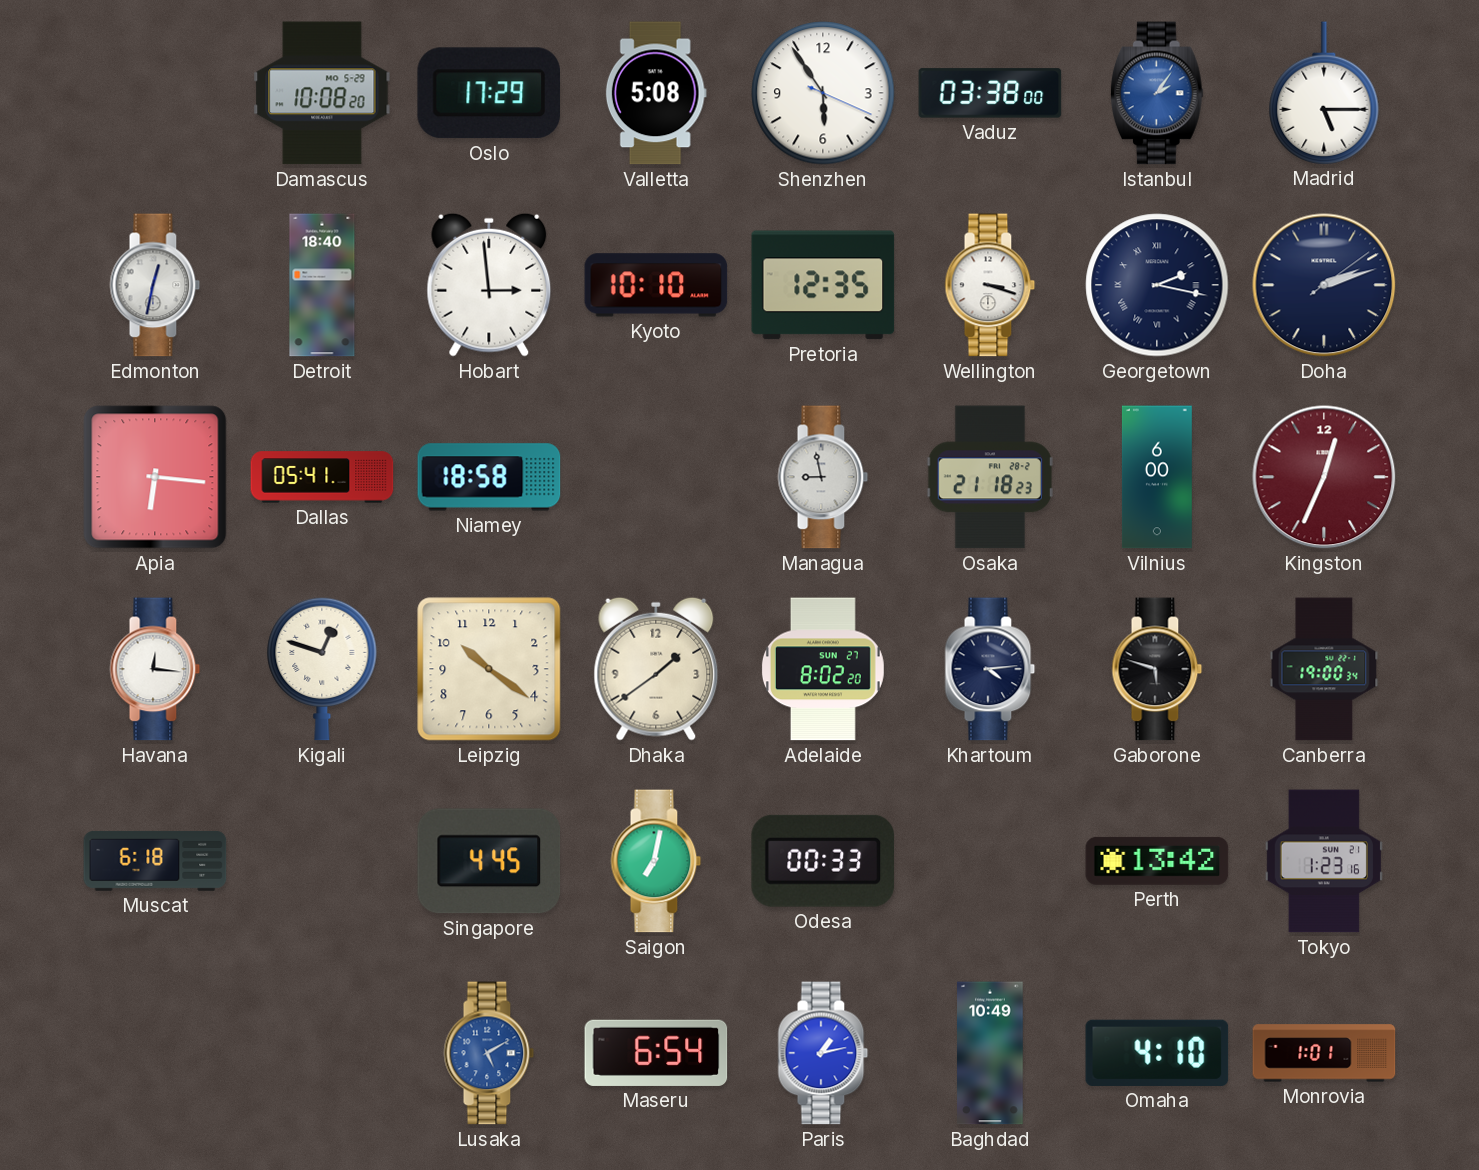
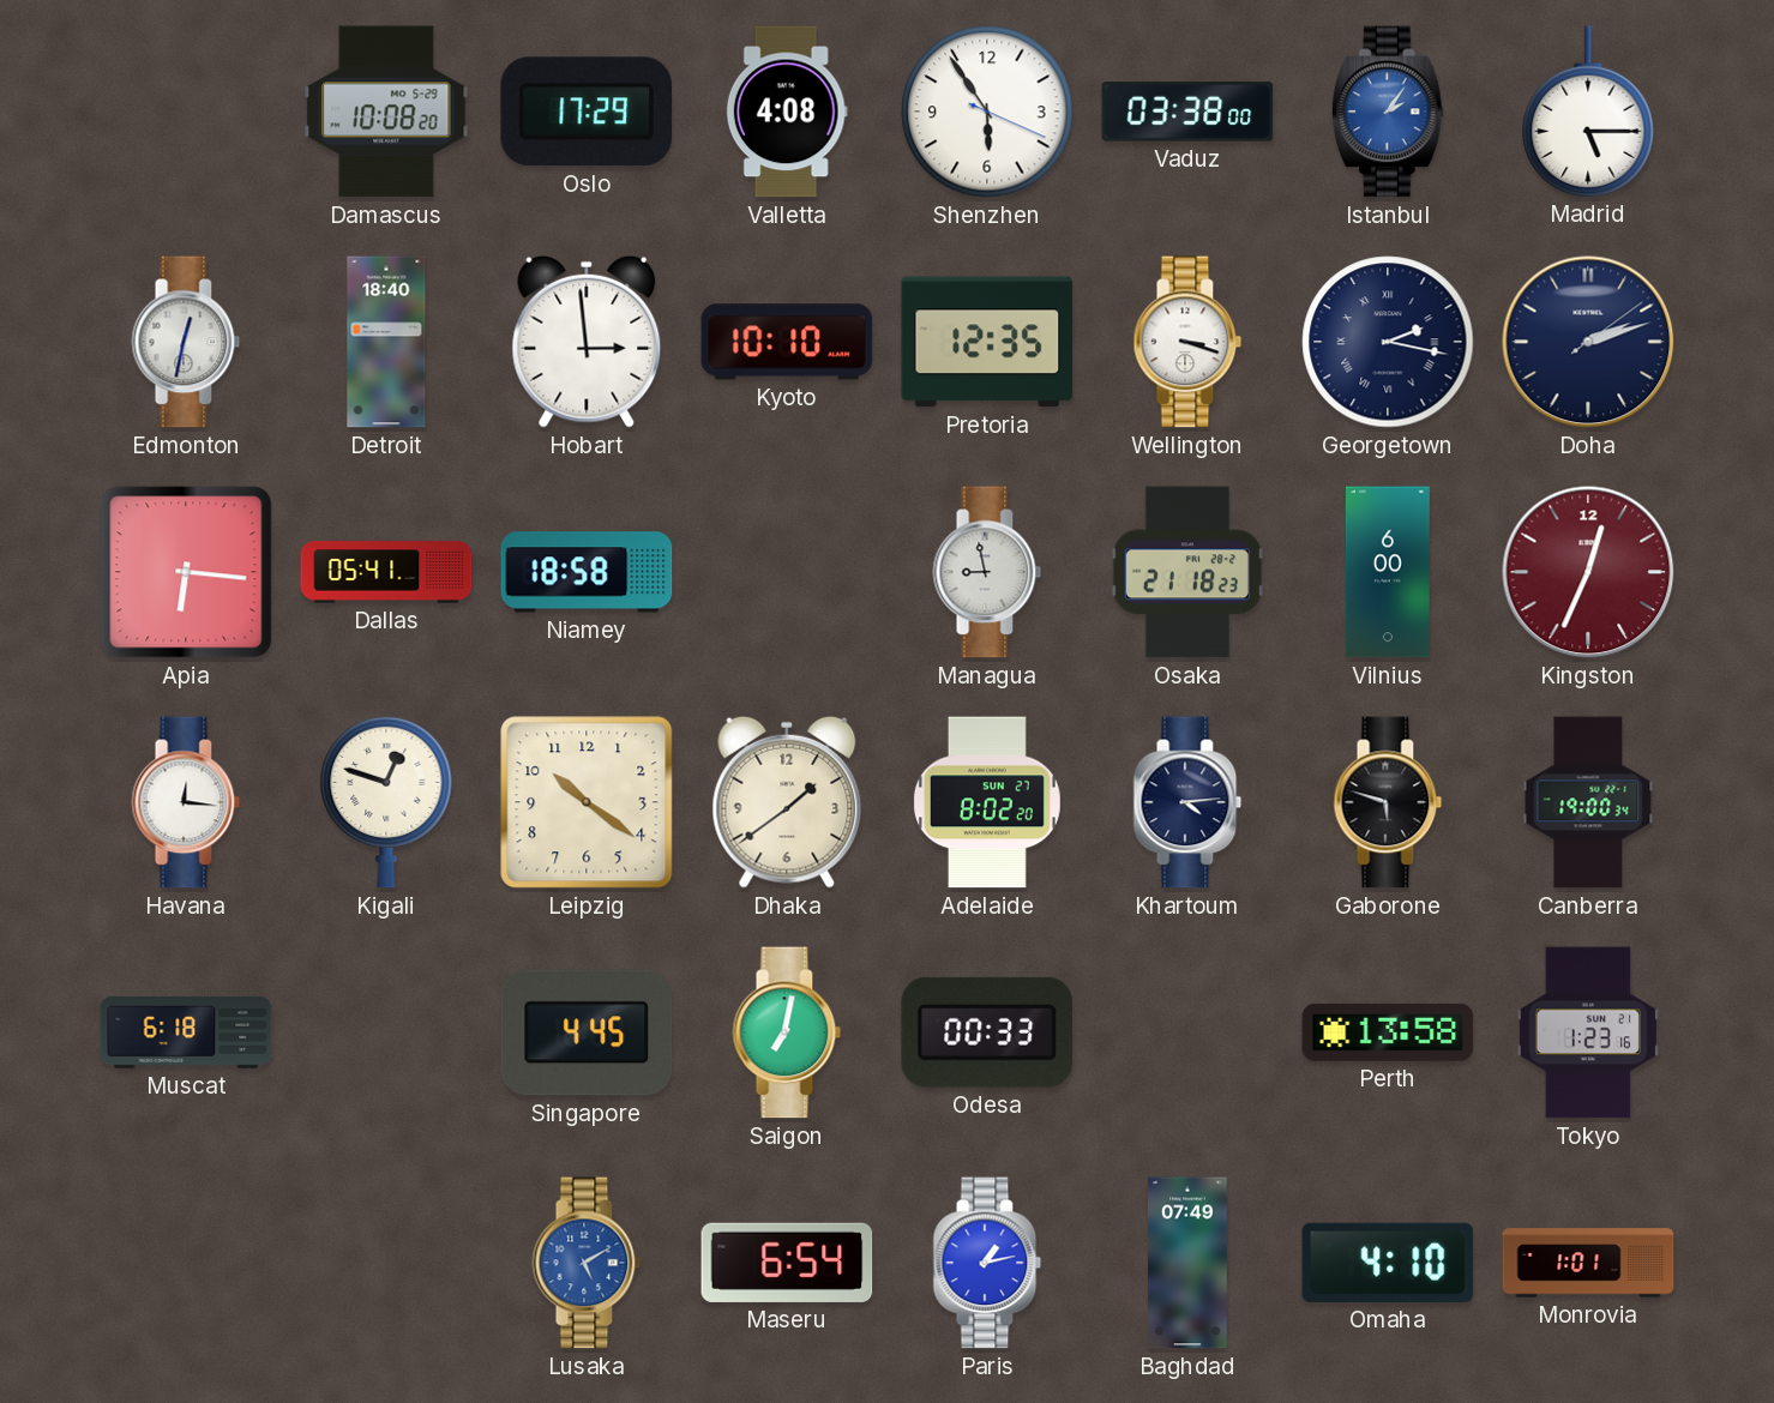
Valletta: 5:08 -> 4:08
Perth: 13:42 -> 13:58
Baghdad: 10:49 -> 07:49
